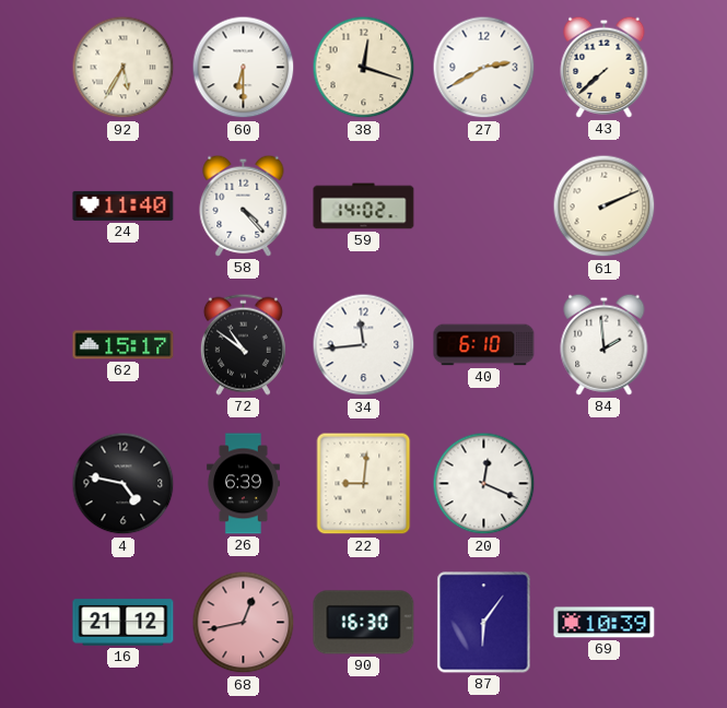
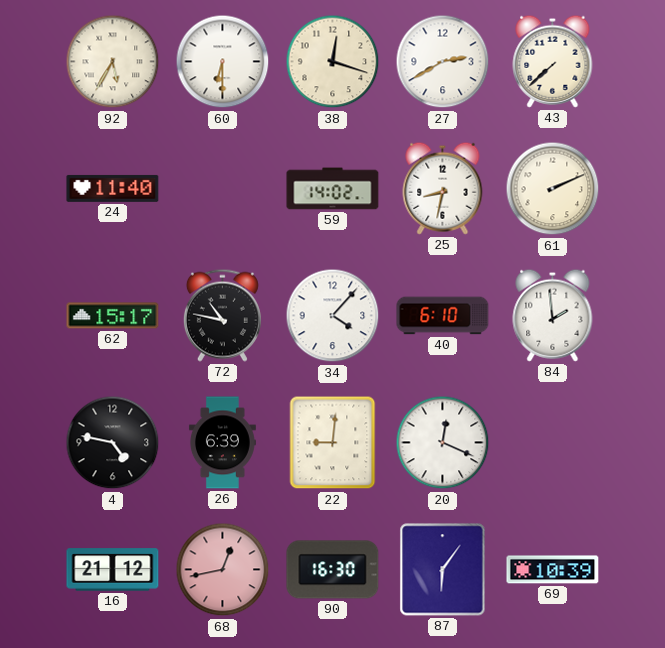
58: 4:23 -> none
25: none -> 8:32
72: 10:51 -> 10:47
34: 11:44 -> 4:07
